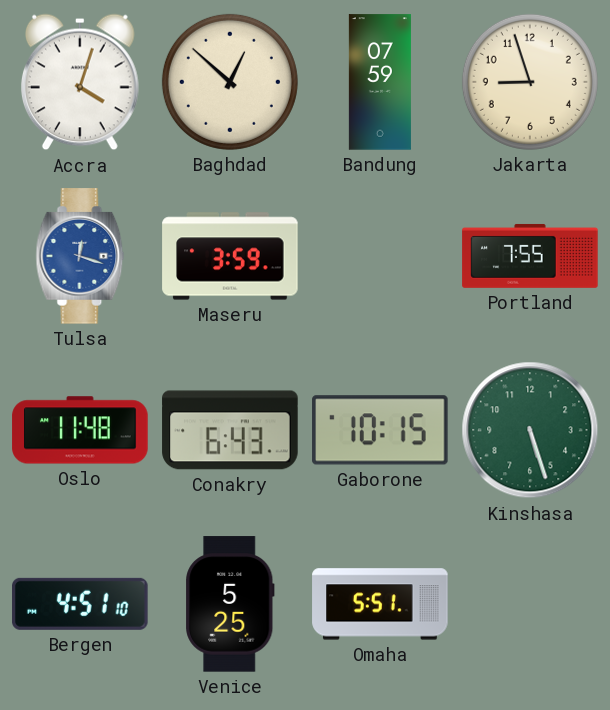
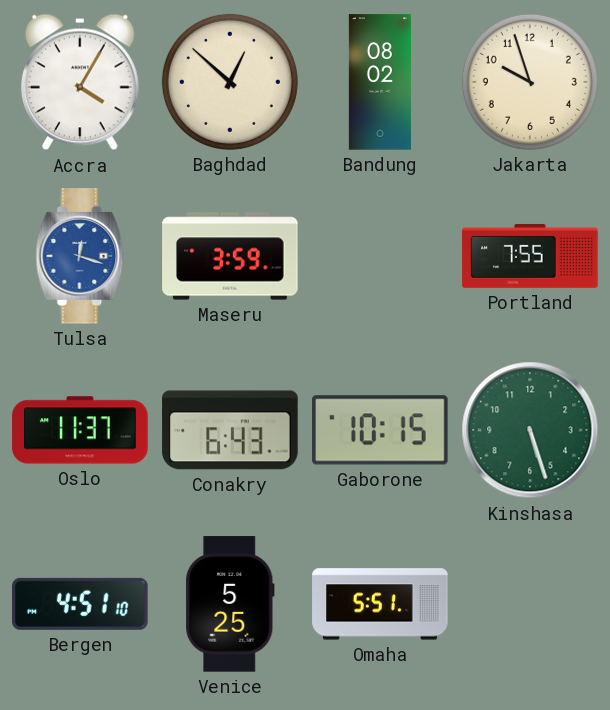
Accra: 4:03 -> 4:05
Bandung: 07:59 -> 08:02
Jakarta: 8:57 -> 9:57
Oslo: 11:48 -> 11:37
